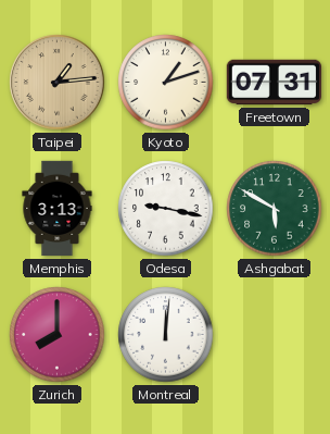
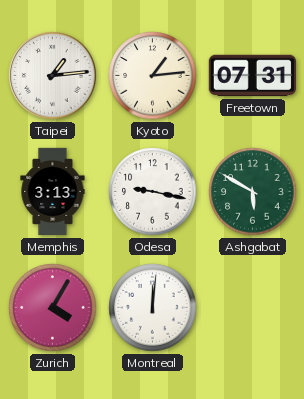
Taipei dial: champagne -> white
Kyoto: 1:12 -> 1:14
Zurich: 8:00 -> 4:05
